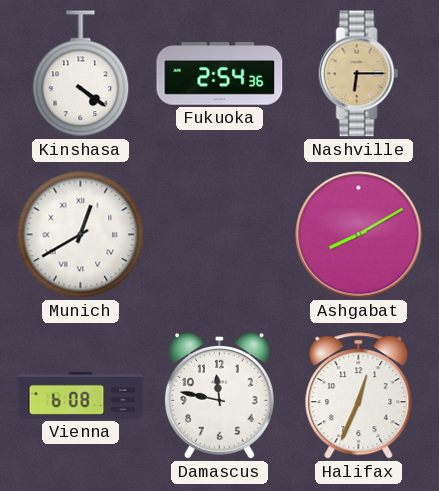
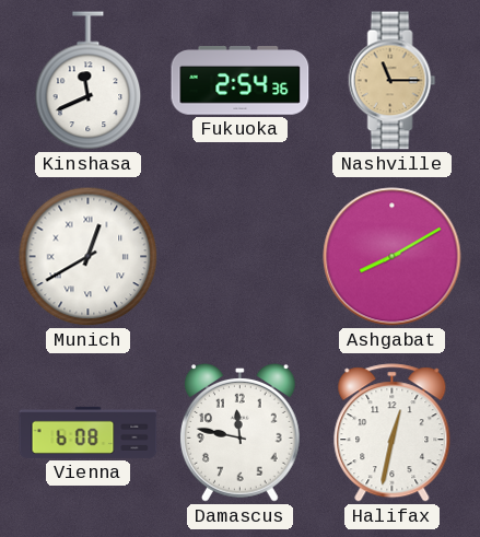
Kinshasa: 4:21 -> 11:41
Nashville: 6:15 -> 11:15
Halifax: 12:34 -> 12:32
